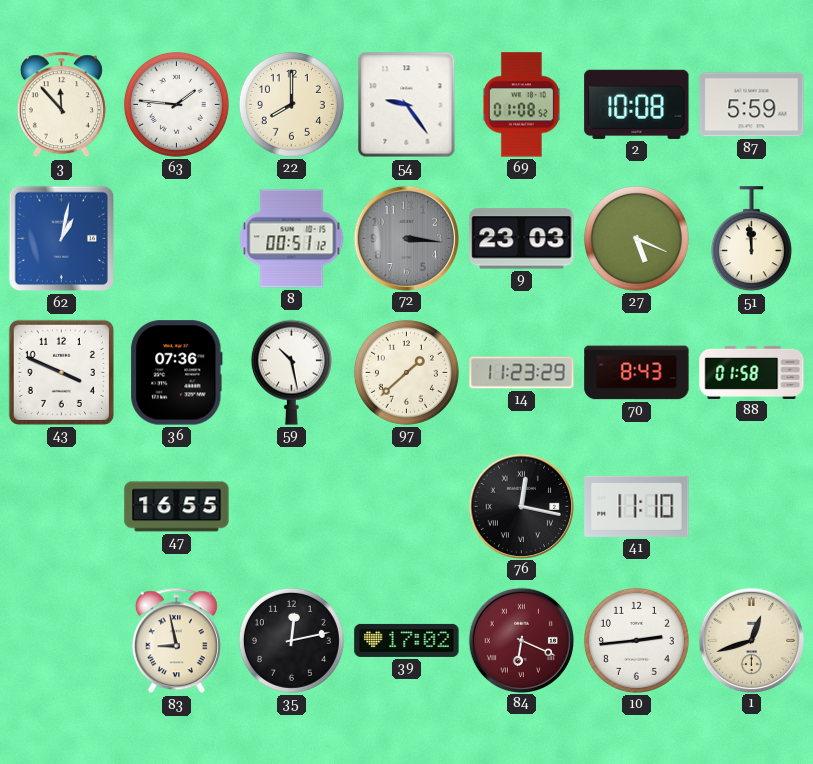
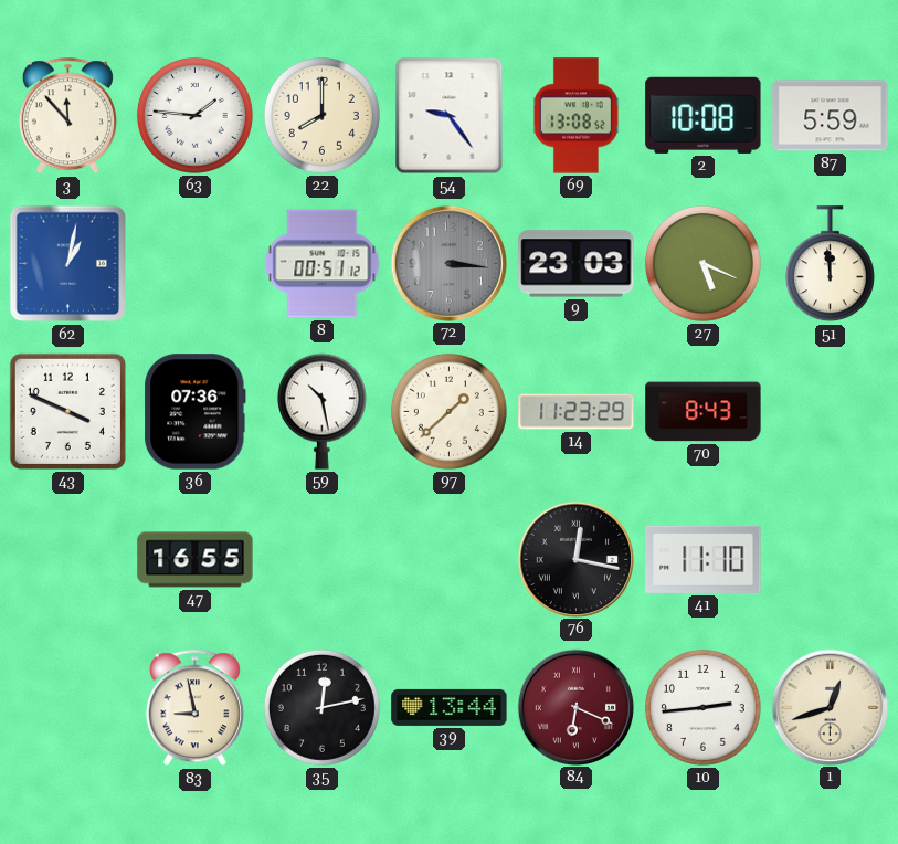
69: 01:08 -> 13:08
88: 01:58 -> none
39: 17:02 -> 13:44
